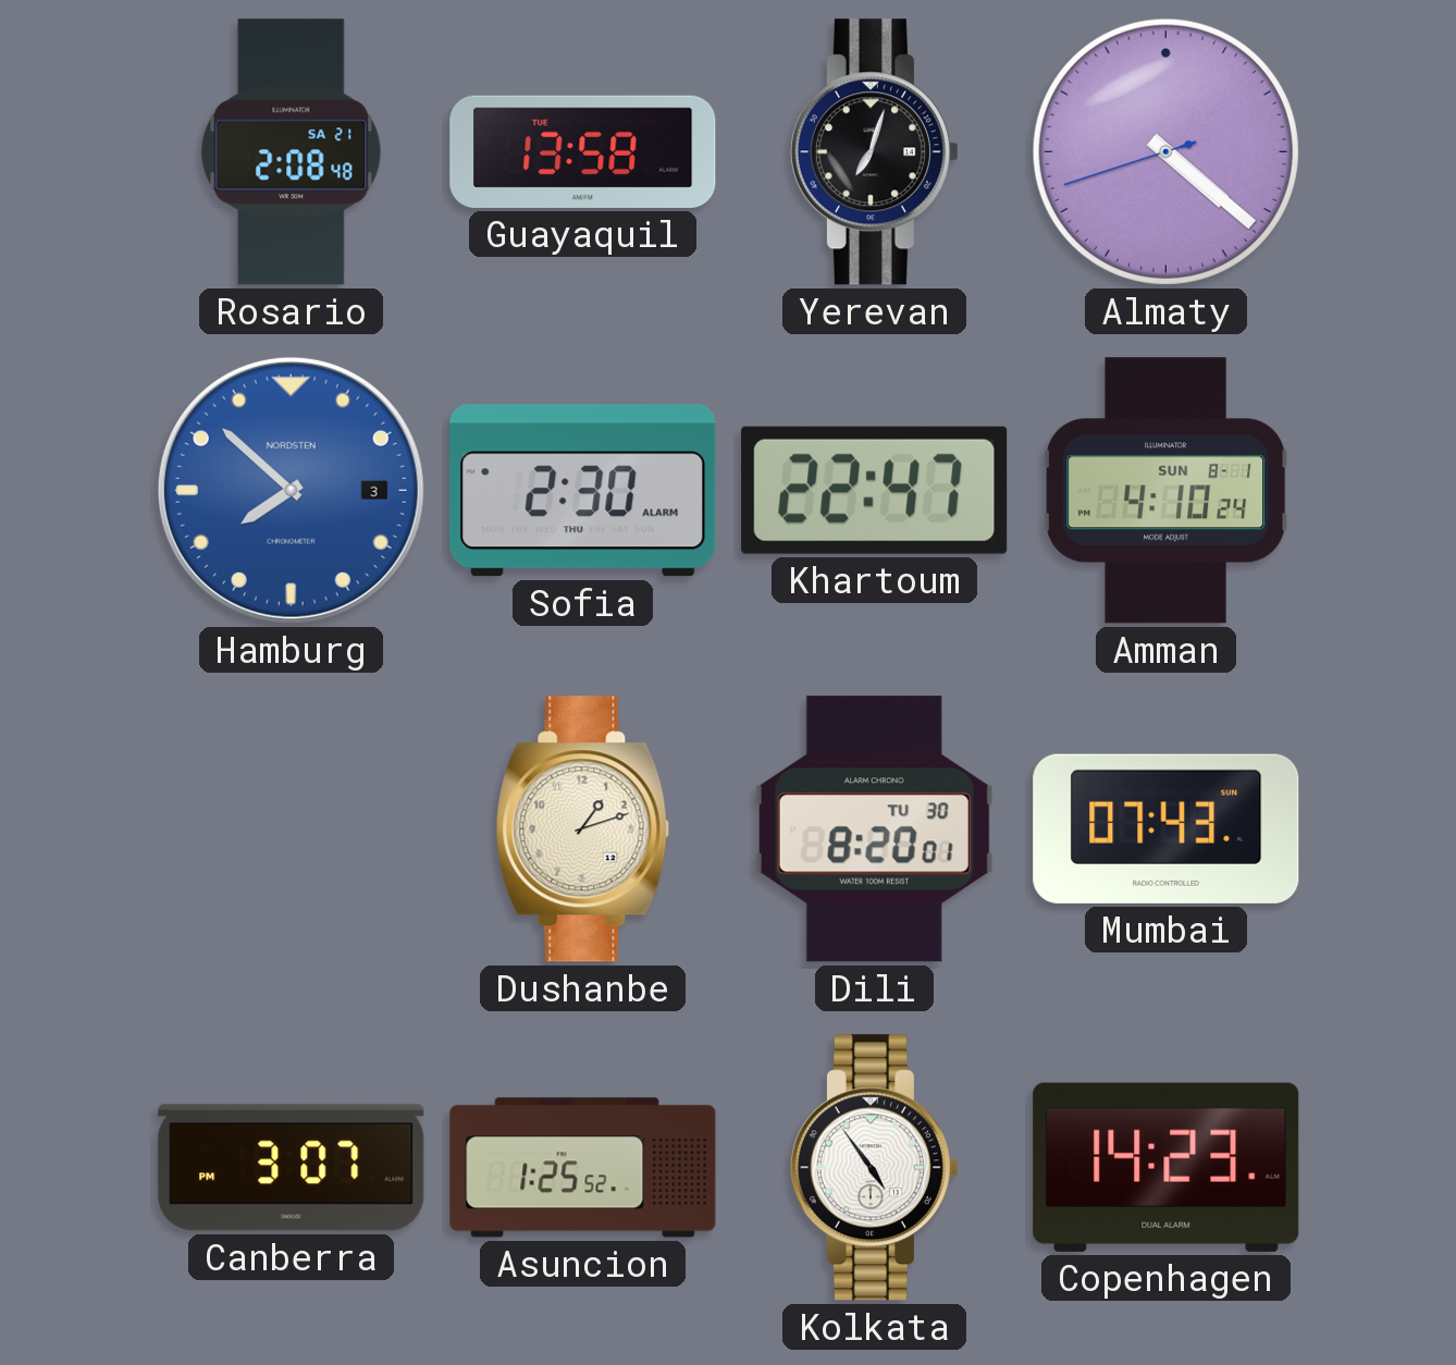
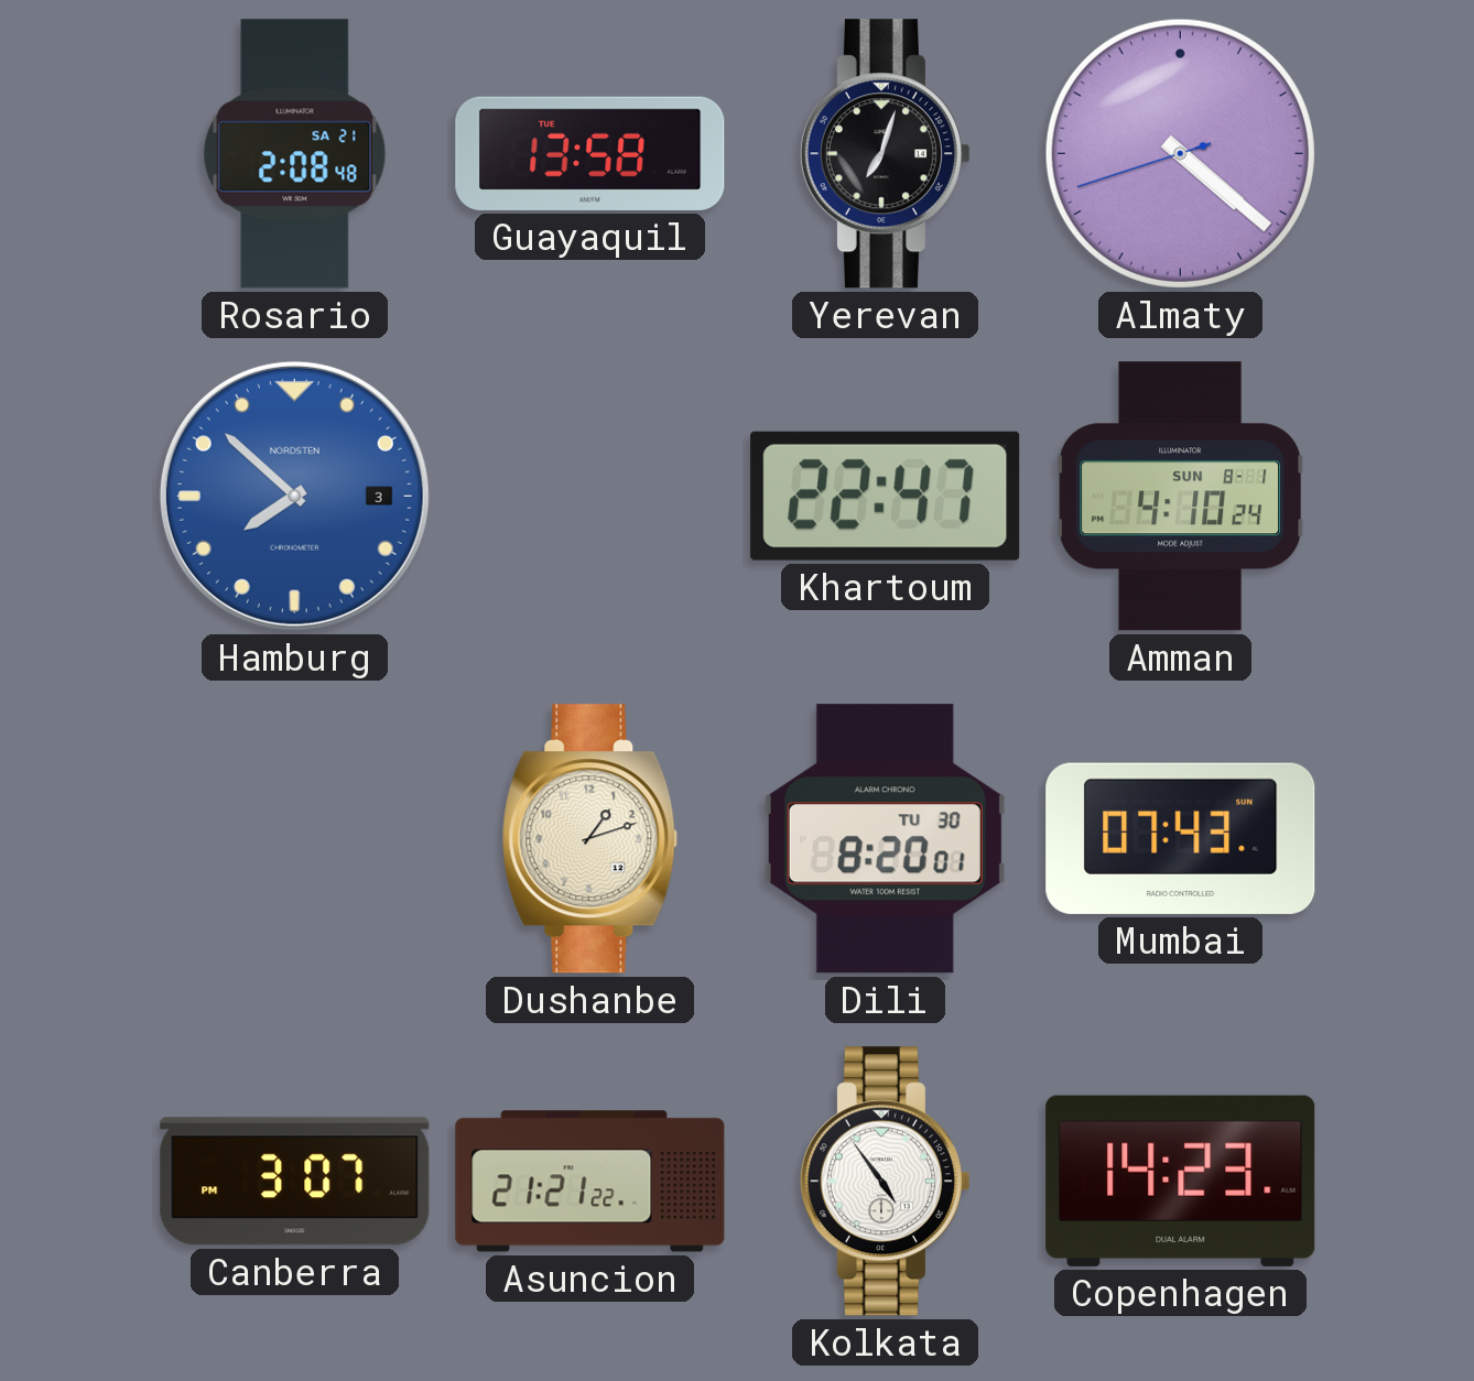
Sofia: 2:30 -> none
Asuncion: 1:25 -> 21:21
